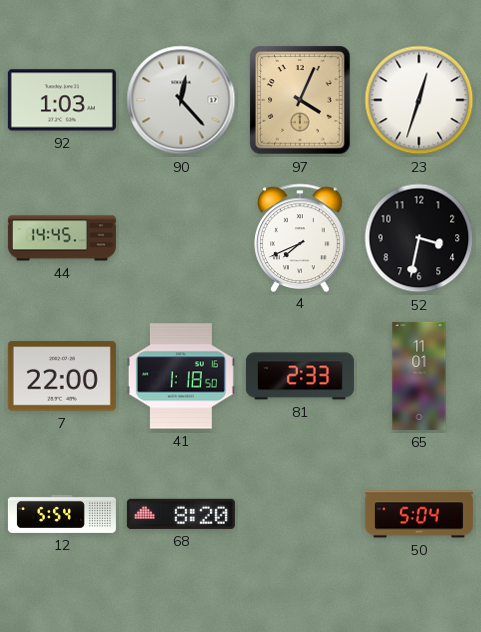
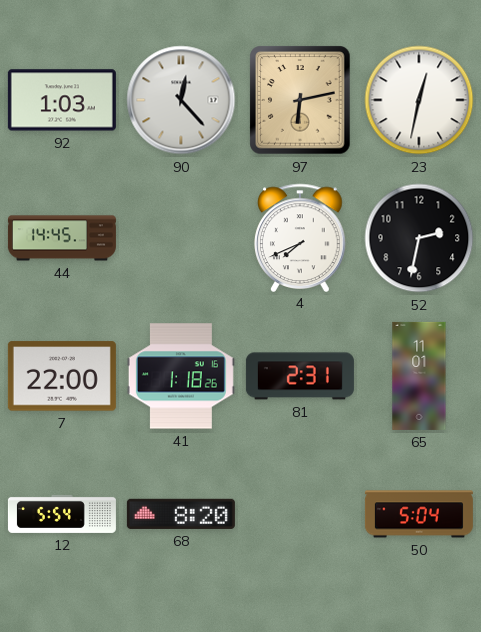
97: 4:04 -> 6:13
23: 12:33 -> 12:32
52: 3:32 -> 2:32
41: 1:18:50 -> 1:18:26
81: 2:33 -> 2:31
